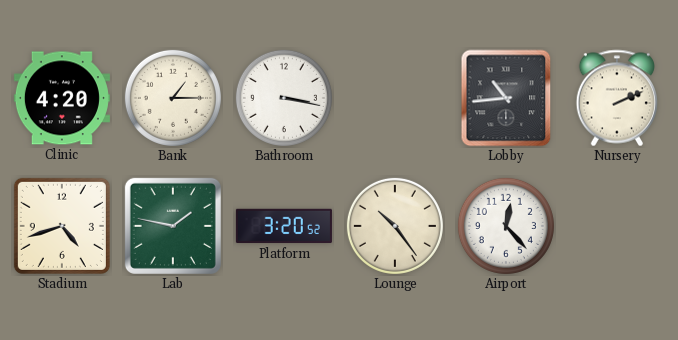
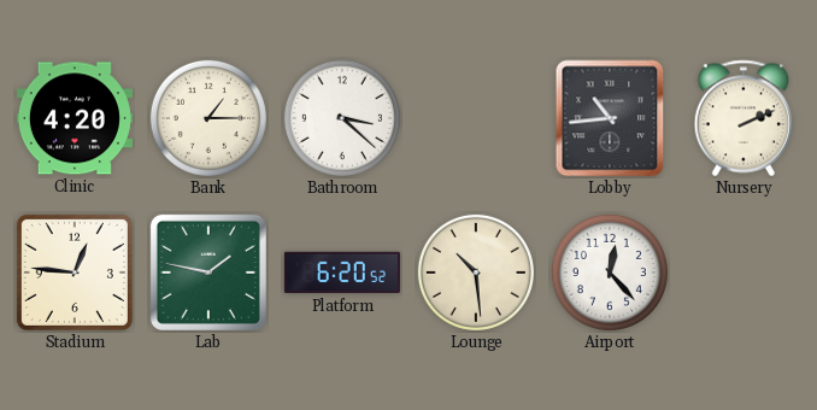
Bathroom: 3:17 -> 3:22
Stadium: 4:42 -> 12:46
Platform: 3:20 -> 6:20
Lounge: 10:24 -> 10:29
